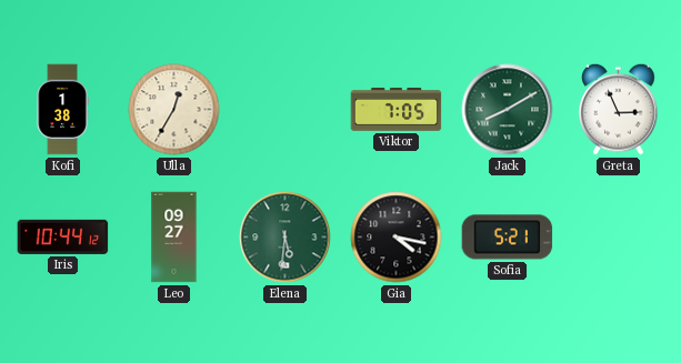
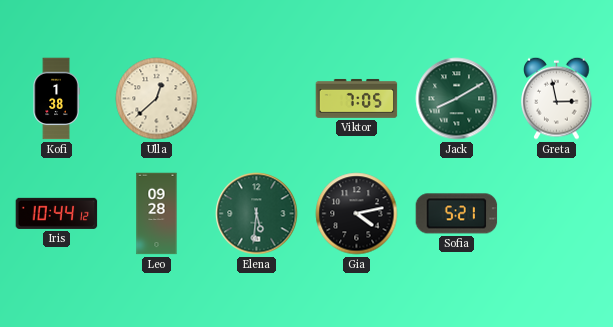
Ulla: 12:35 -> 12:38
Greta: 2:56 -> 2:58
Leo: 09:27 -> 09:28
Gia: 4:17 -> 4:13
